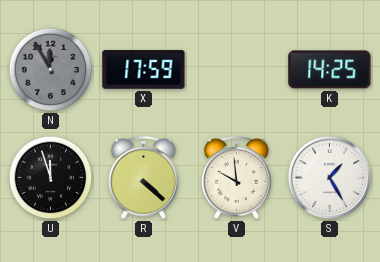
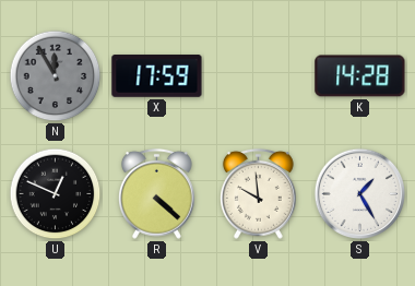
K: 14:25 -> 14:28
U: 11:57 -> 12:49
